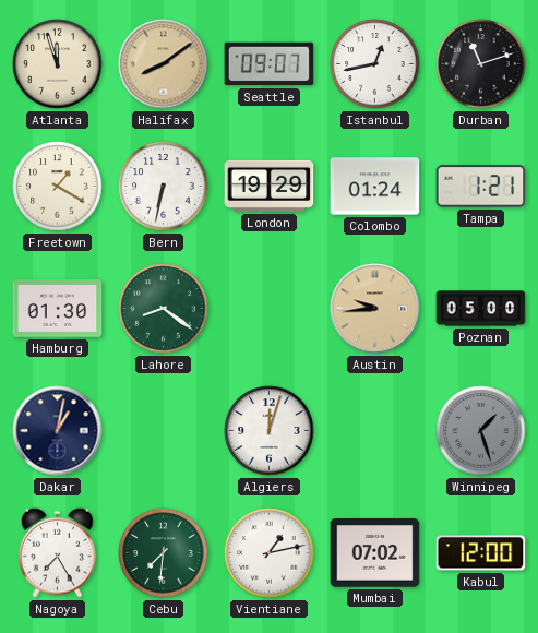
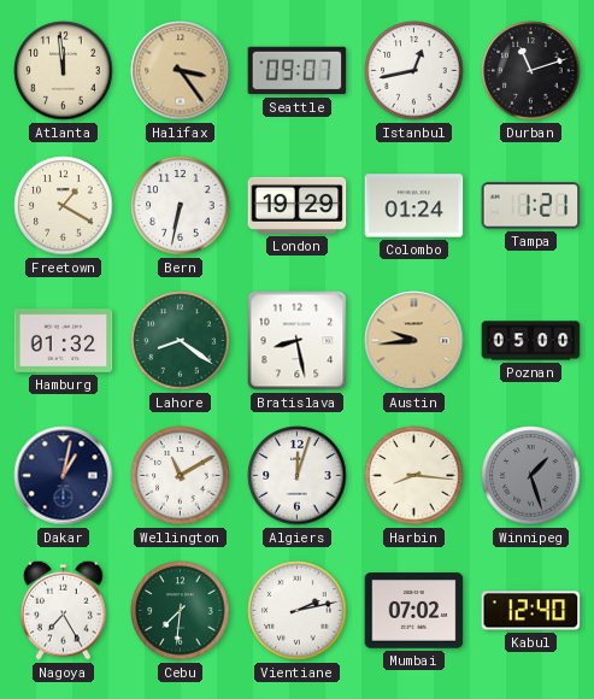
Atlanta: 11:57 -> 11:59
Halifax: 8:09 -> 3:24
Hamburg: 01:30 -> 01:32
Bratislava: none -> 8:28
Wellington: none -> 11:10
Harbin: none -> 8:16
Vientiane: 1:13 -> 2:13
Kabul: 12:00 -> 12:40
